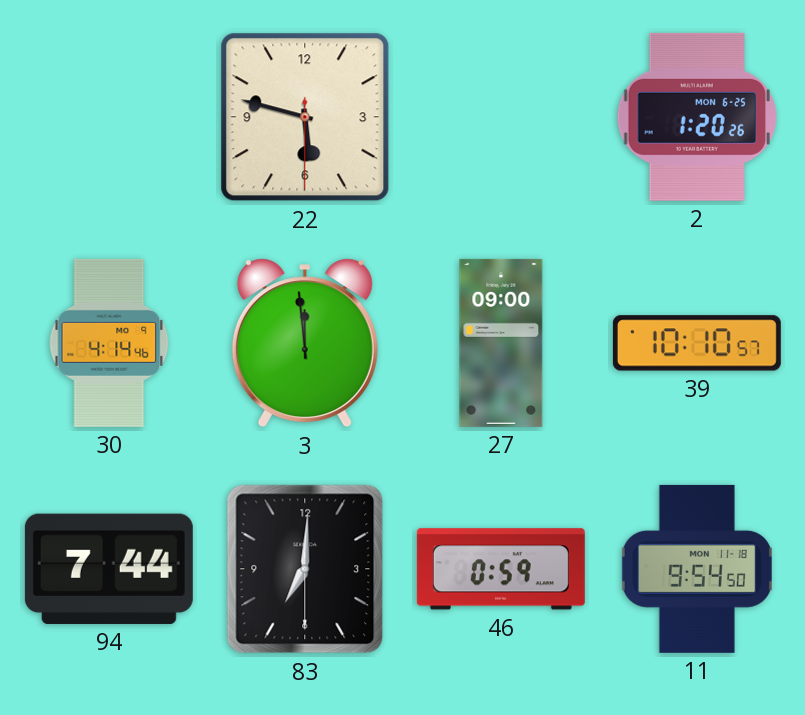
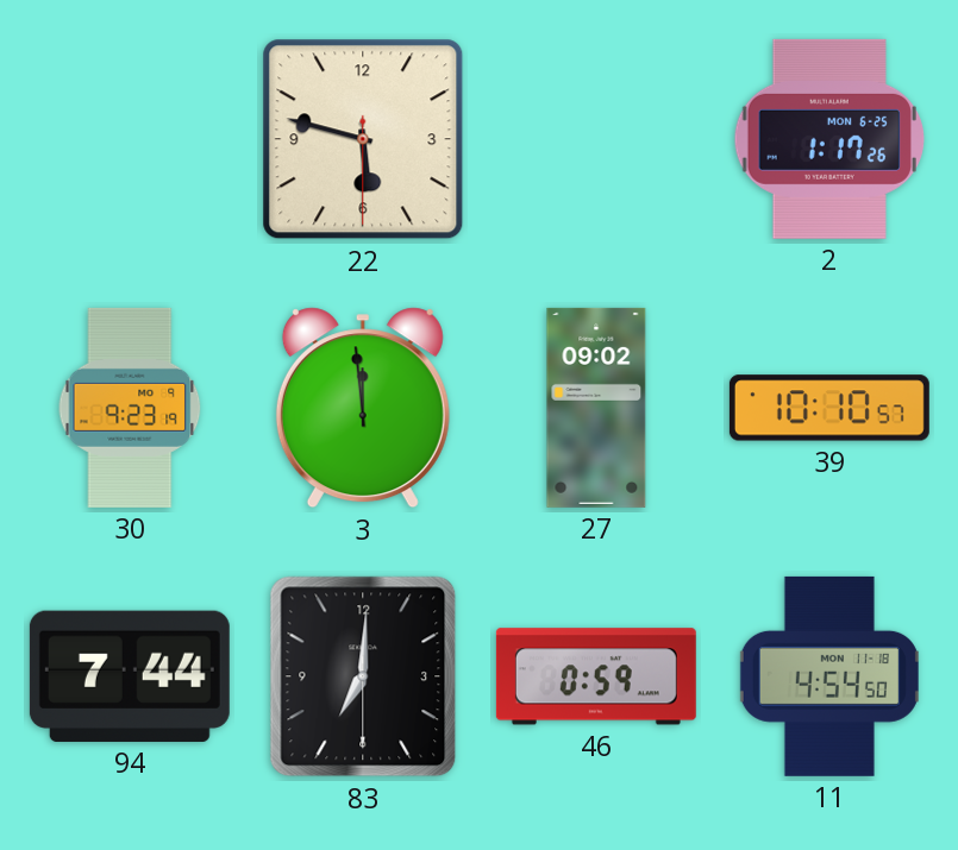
2: 1:20 -> 1:17
30: 4:14 -> 9:23
27: 09:00 -> 09:02
11: 9:54 -> 4:54
